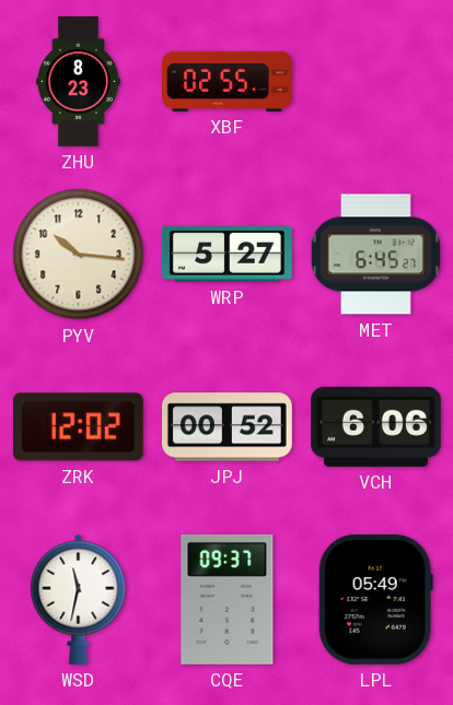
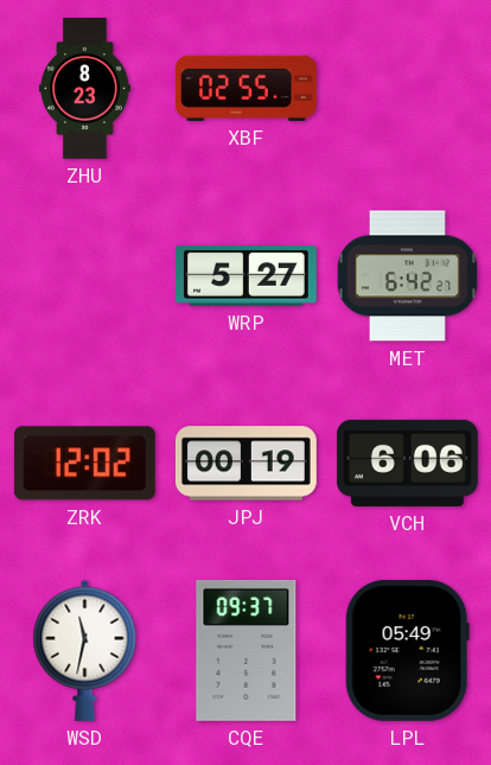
PYV: 10:16 -> none
MET: 6:45 -> 6:42
JPJ: 00:52 -> 00:19
